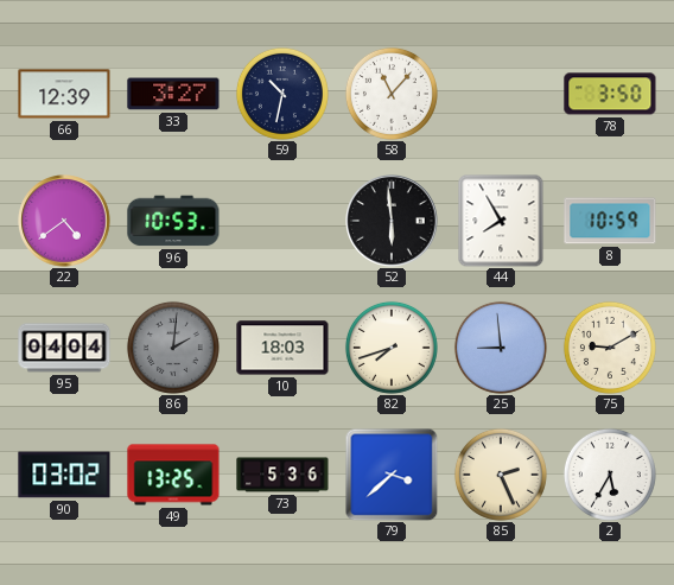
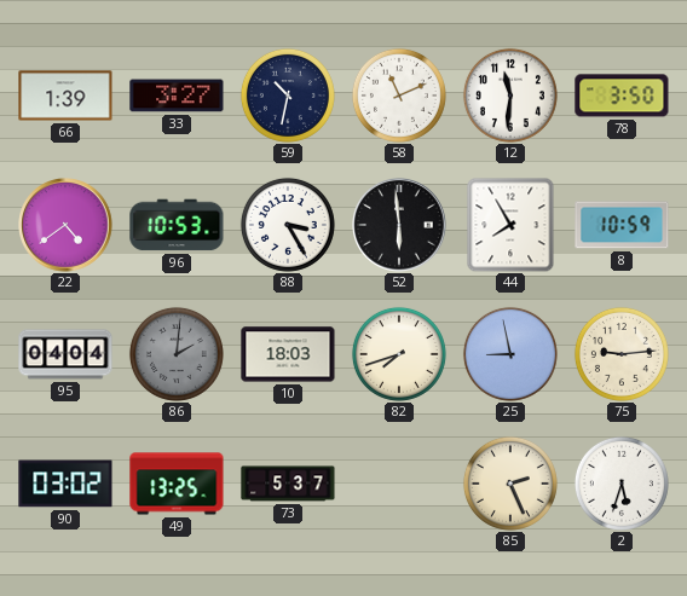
66: 12:39 -> 1:39
58: 11:07 -> 11:11
12: none -> 11:31
88: none -> 3:25
25: 8:59 -> 8:58
75: 9:10 -> 9:14
73: 5:36 -> 5:37
79: 3:38 -> none
2: 5:35 -> 5:33
